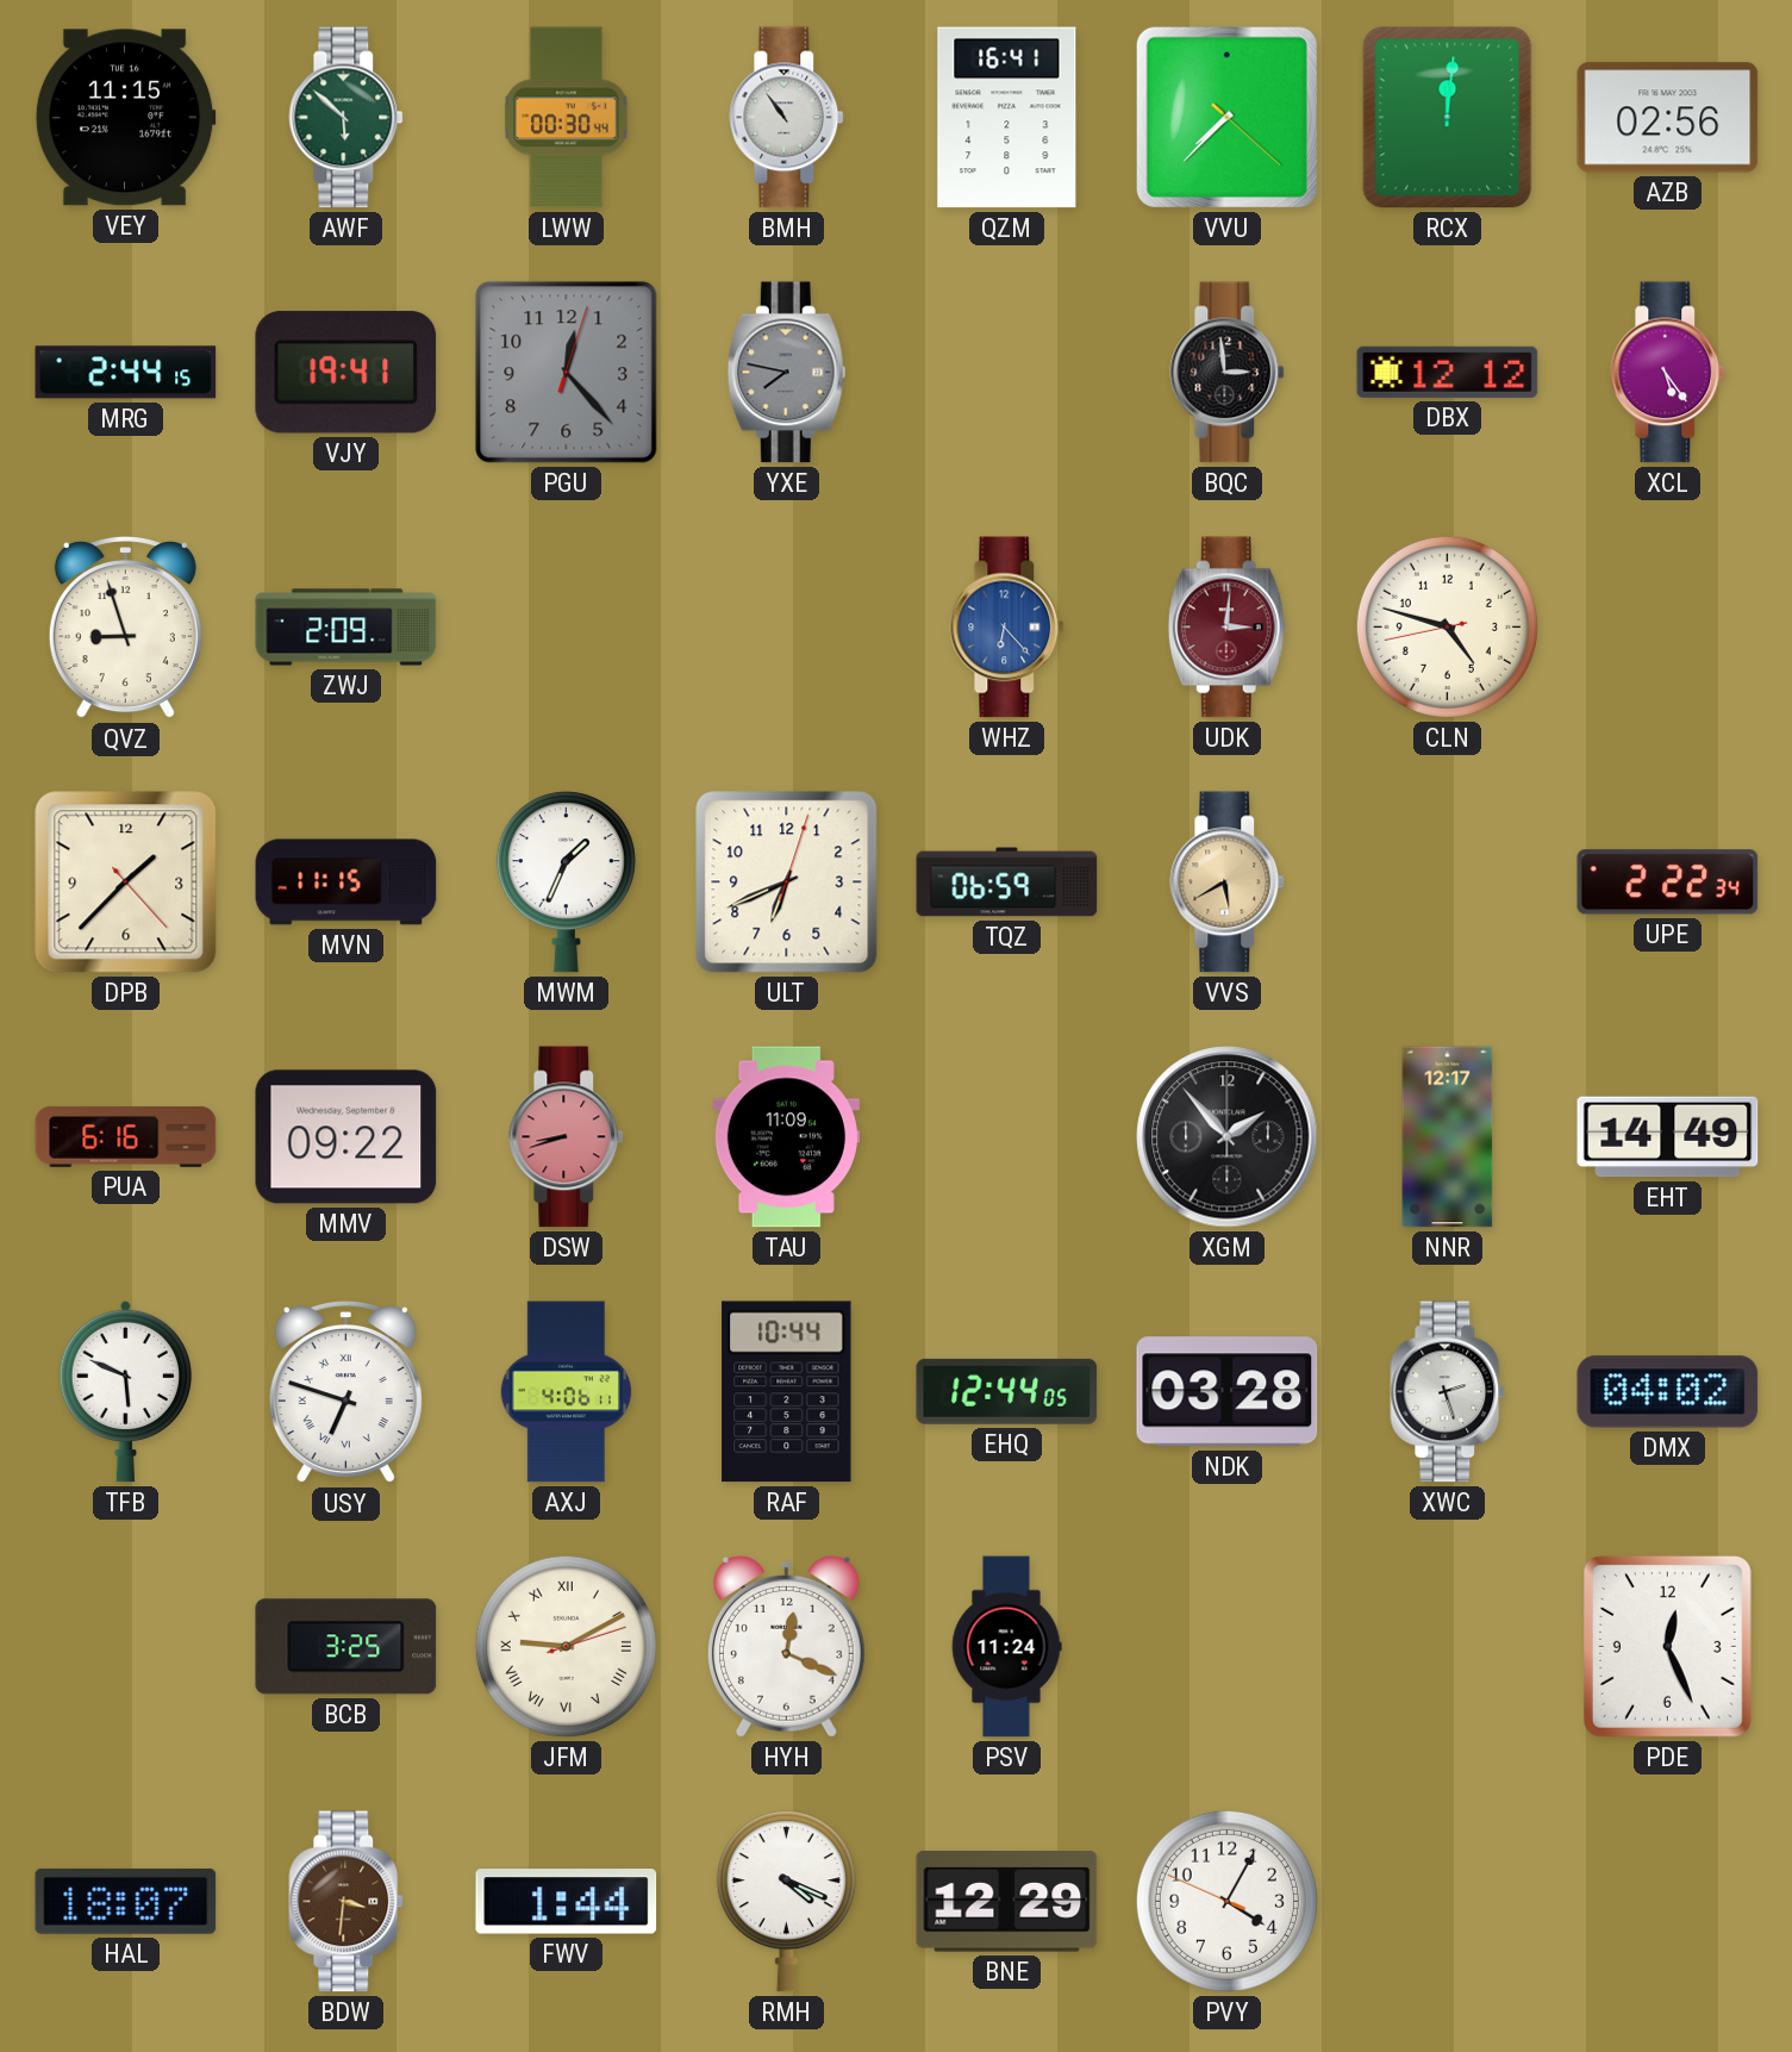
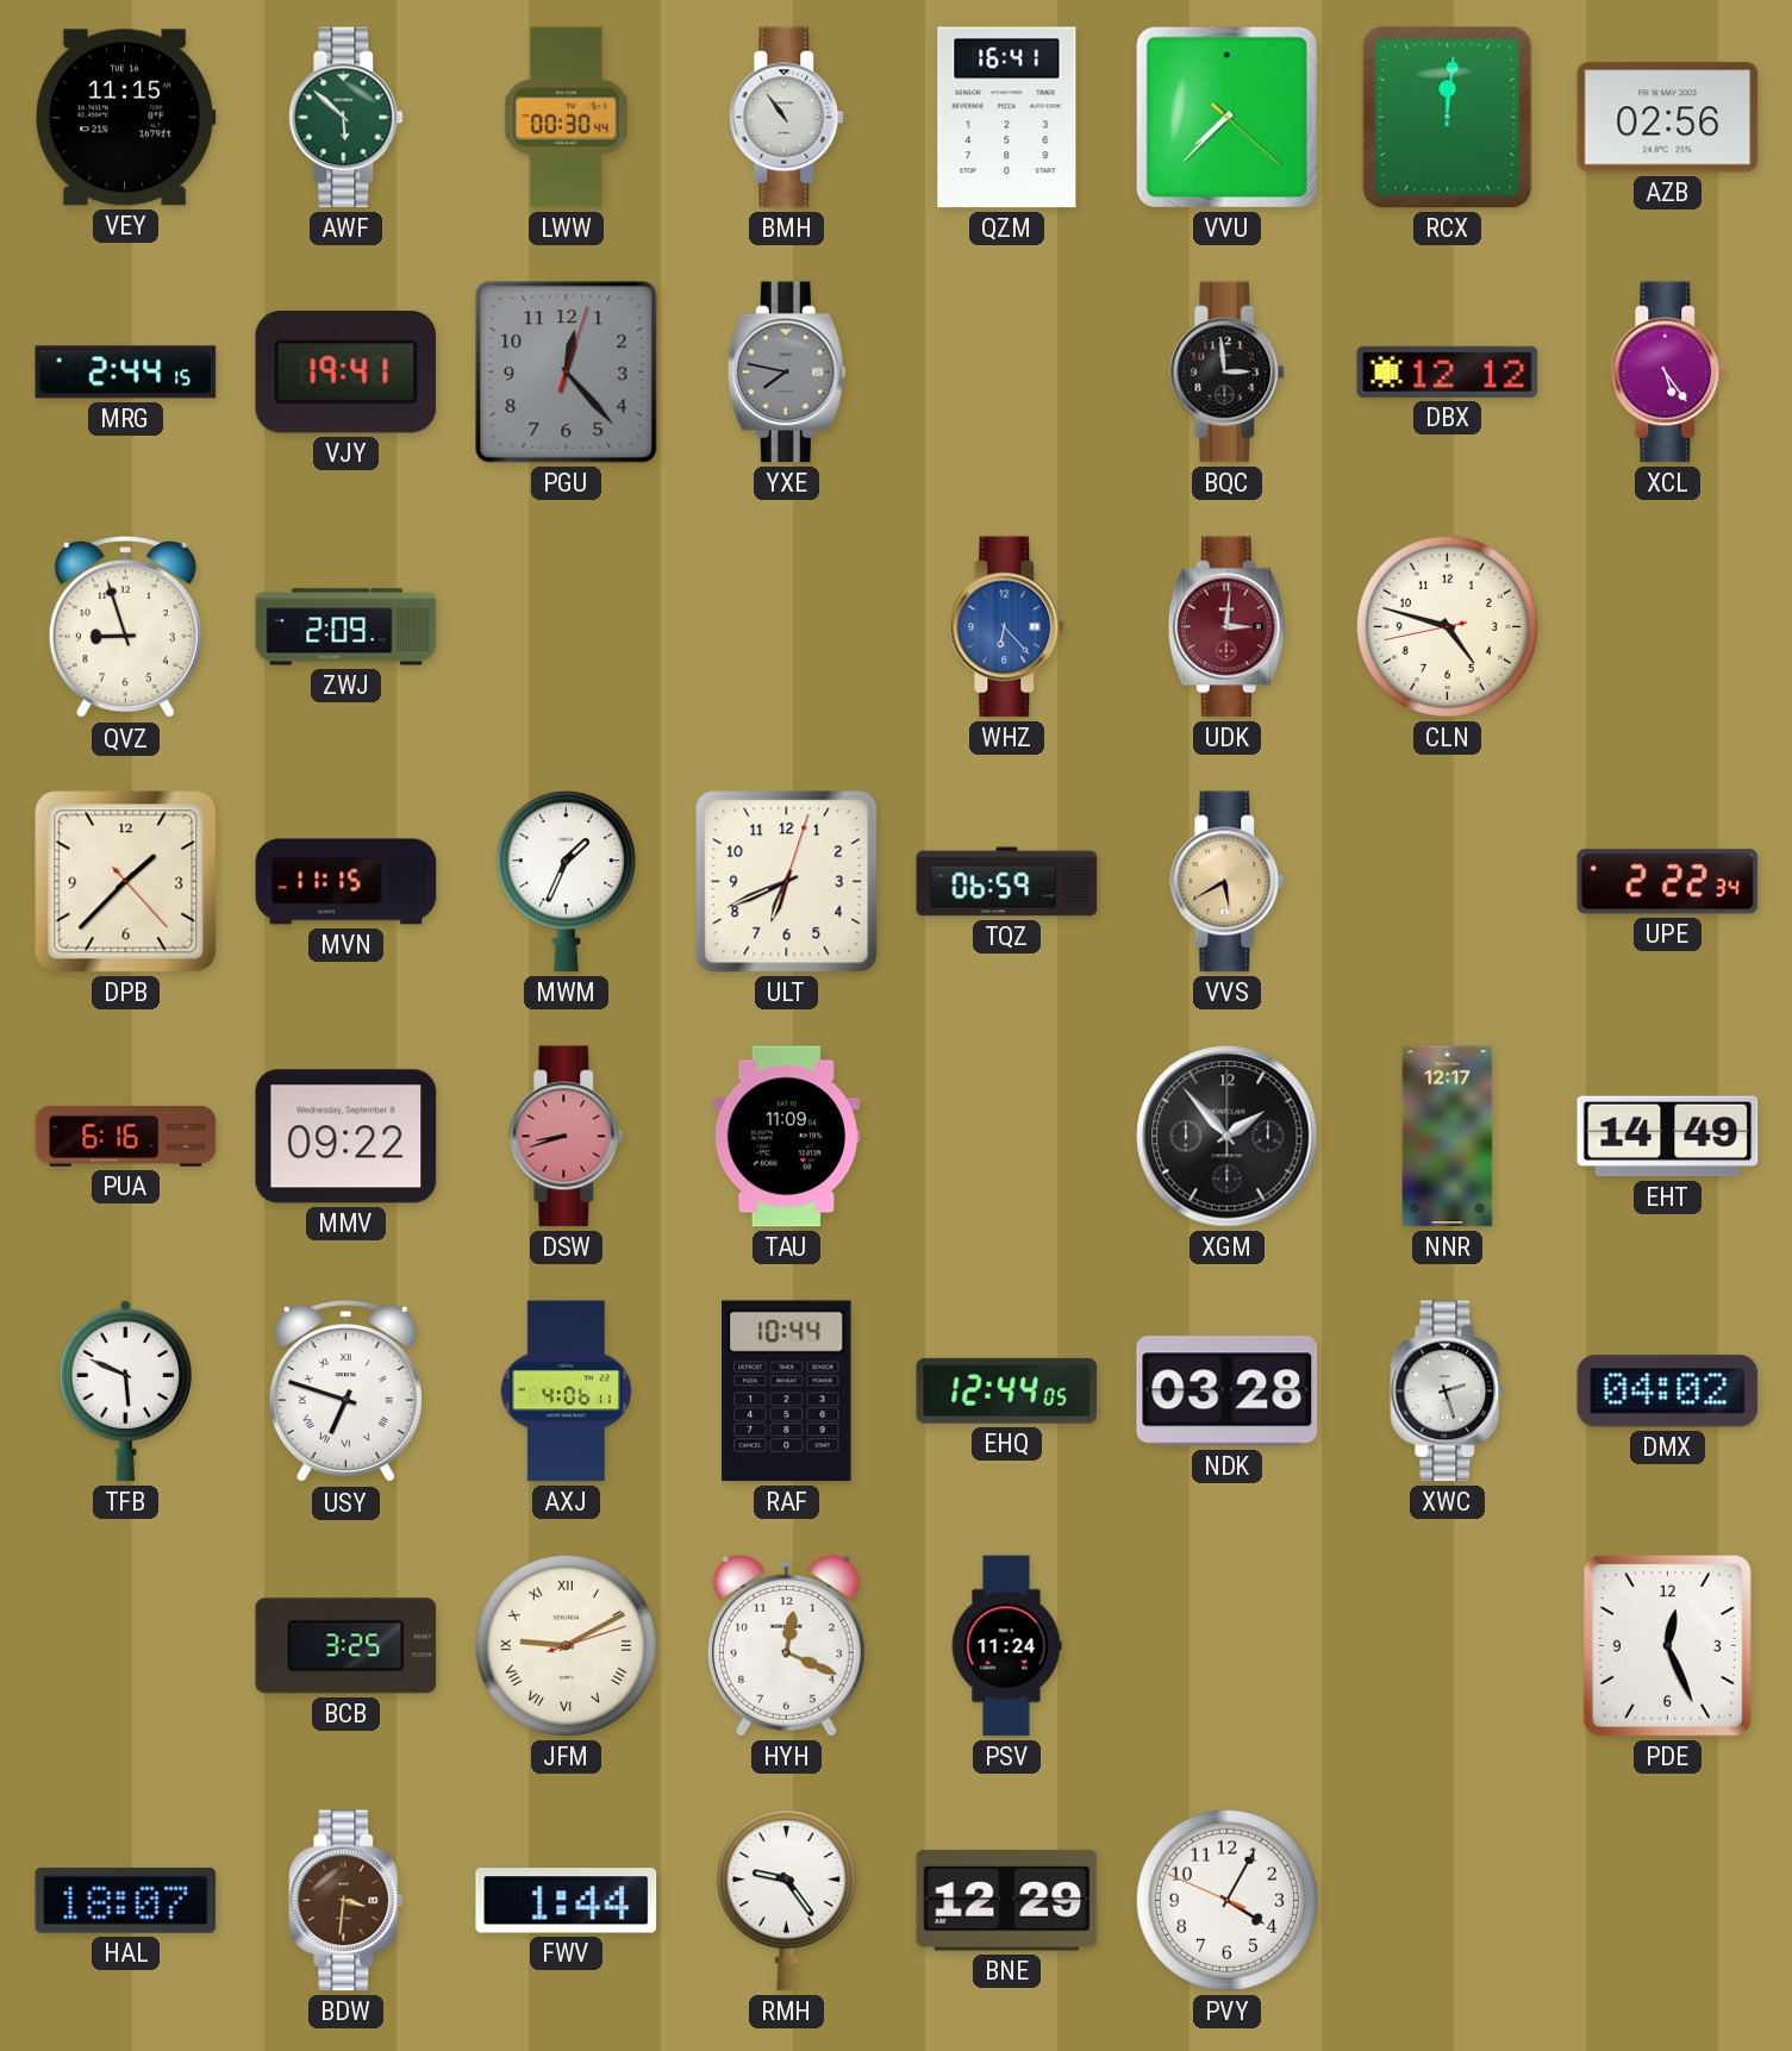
RMH: 4:19 -> 9:24
